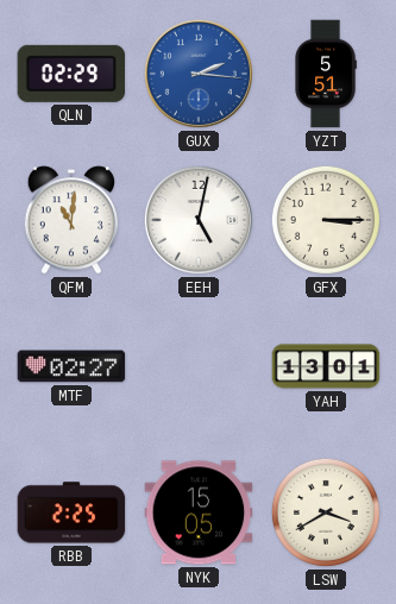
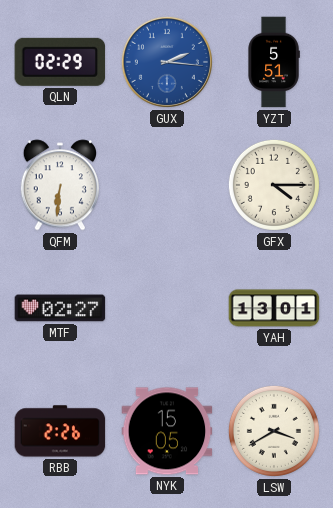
QFM: 11:01 -> 6:31
EEH: 5:02 -> none
GFX: 3:15 -> 4:15
RBB: 2:25 -> 2:26
